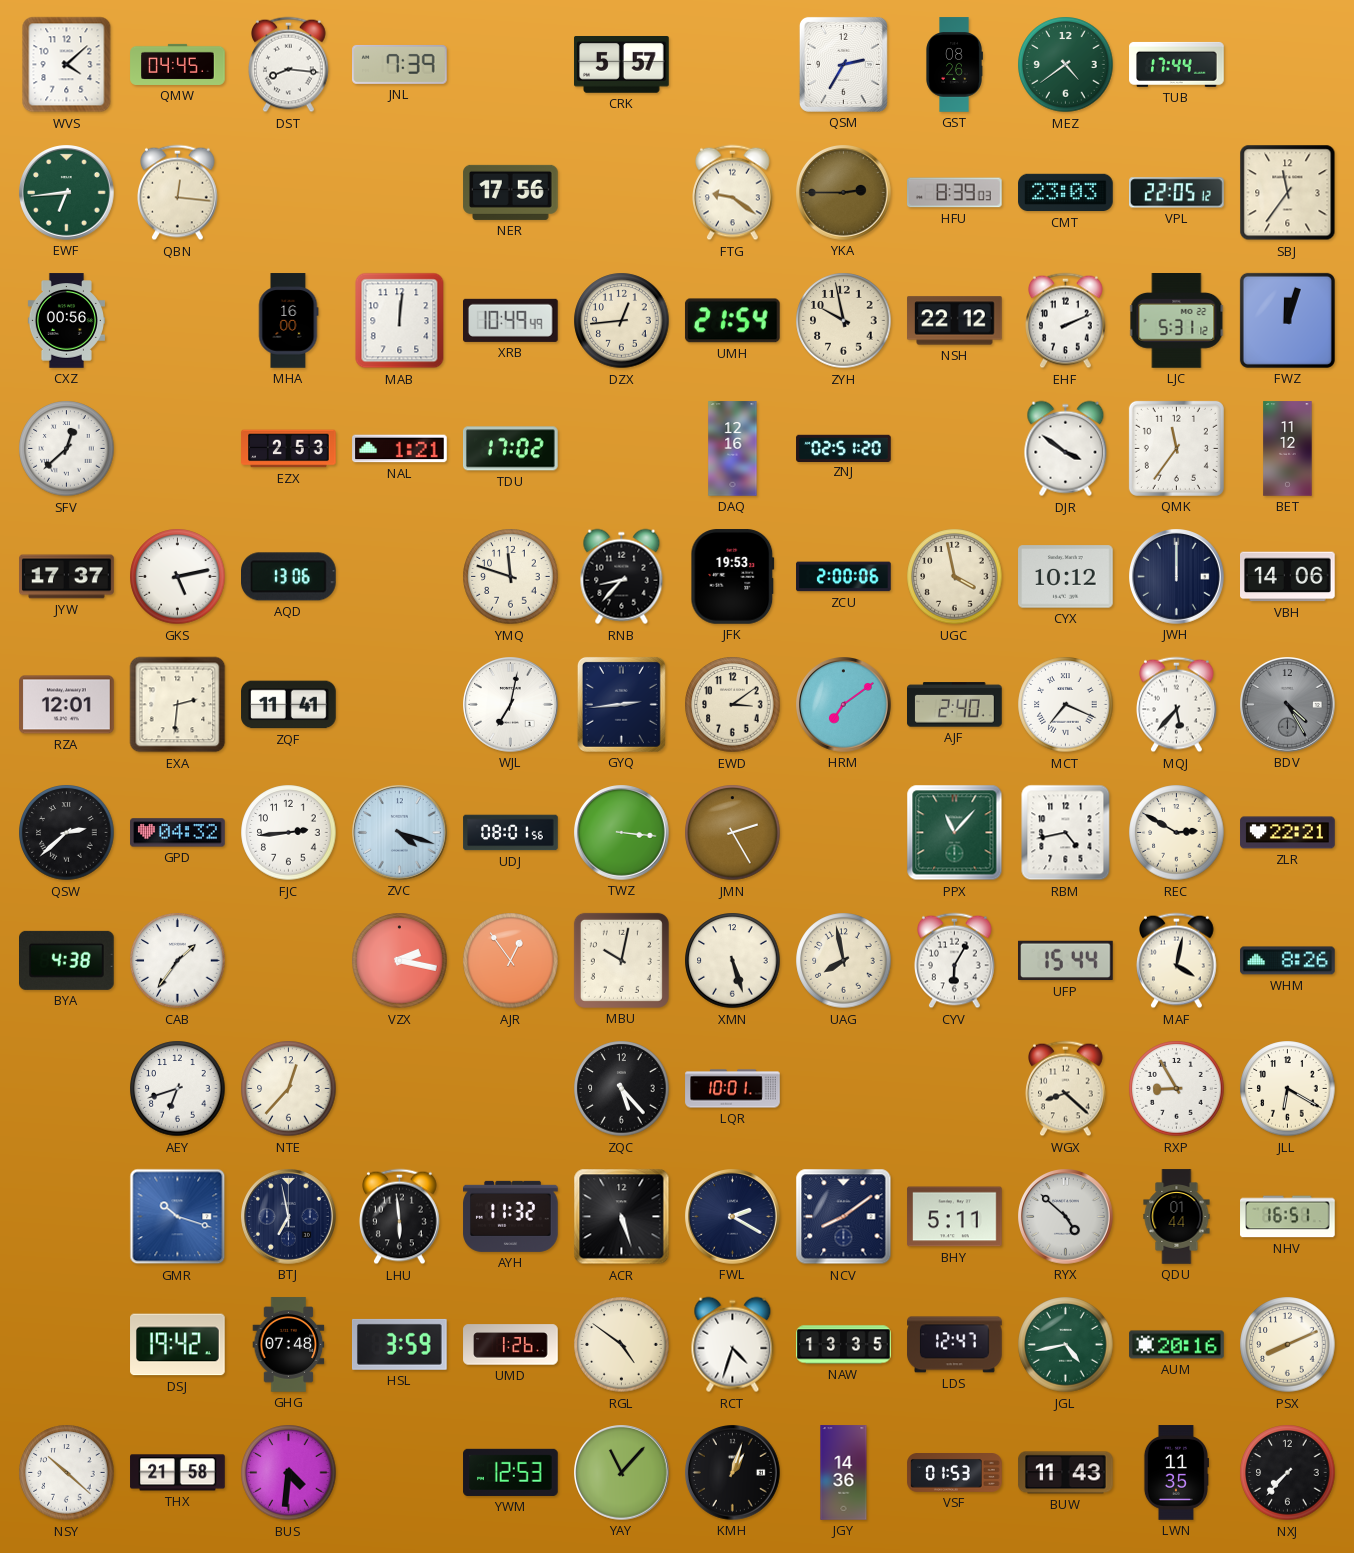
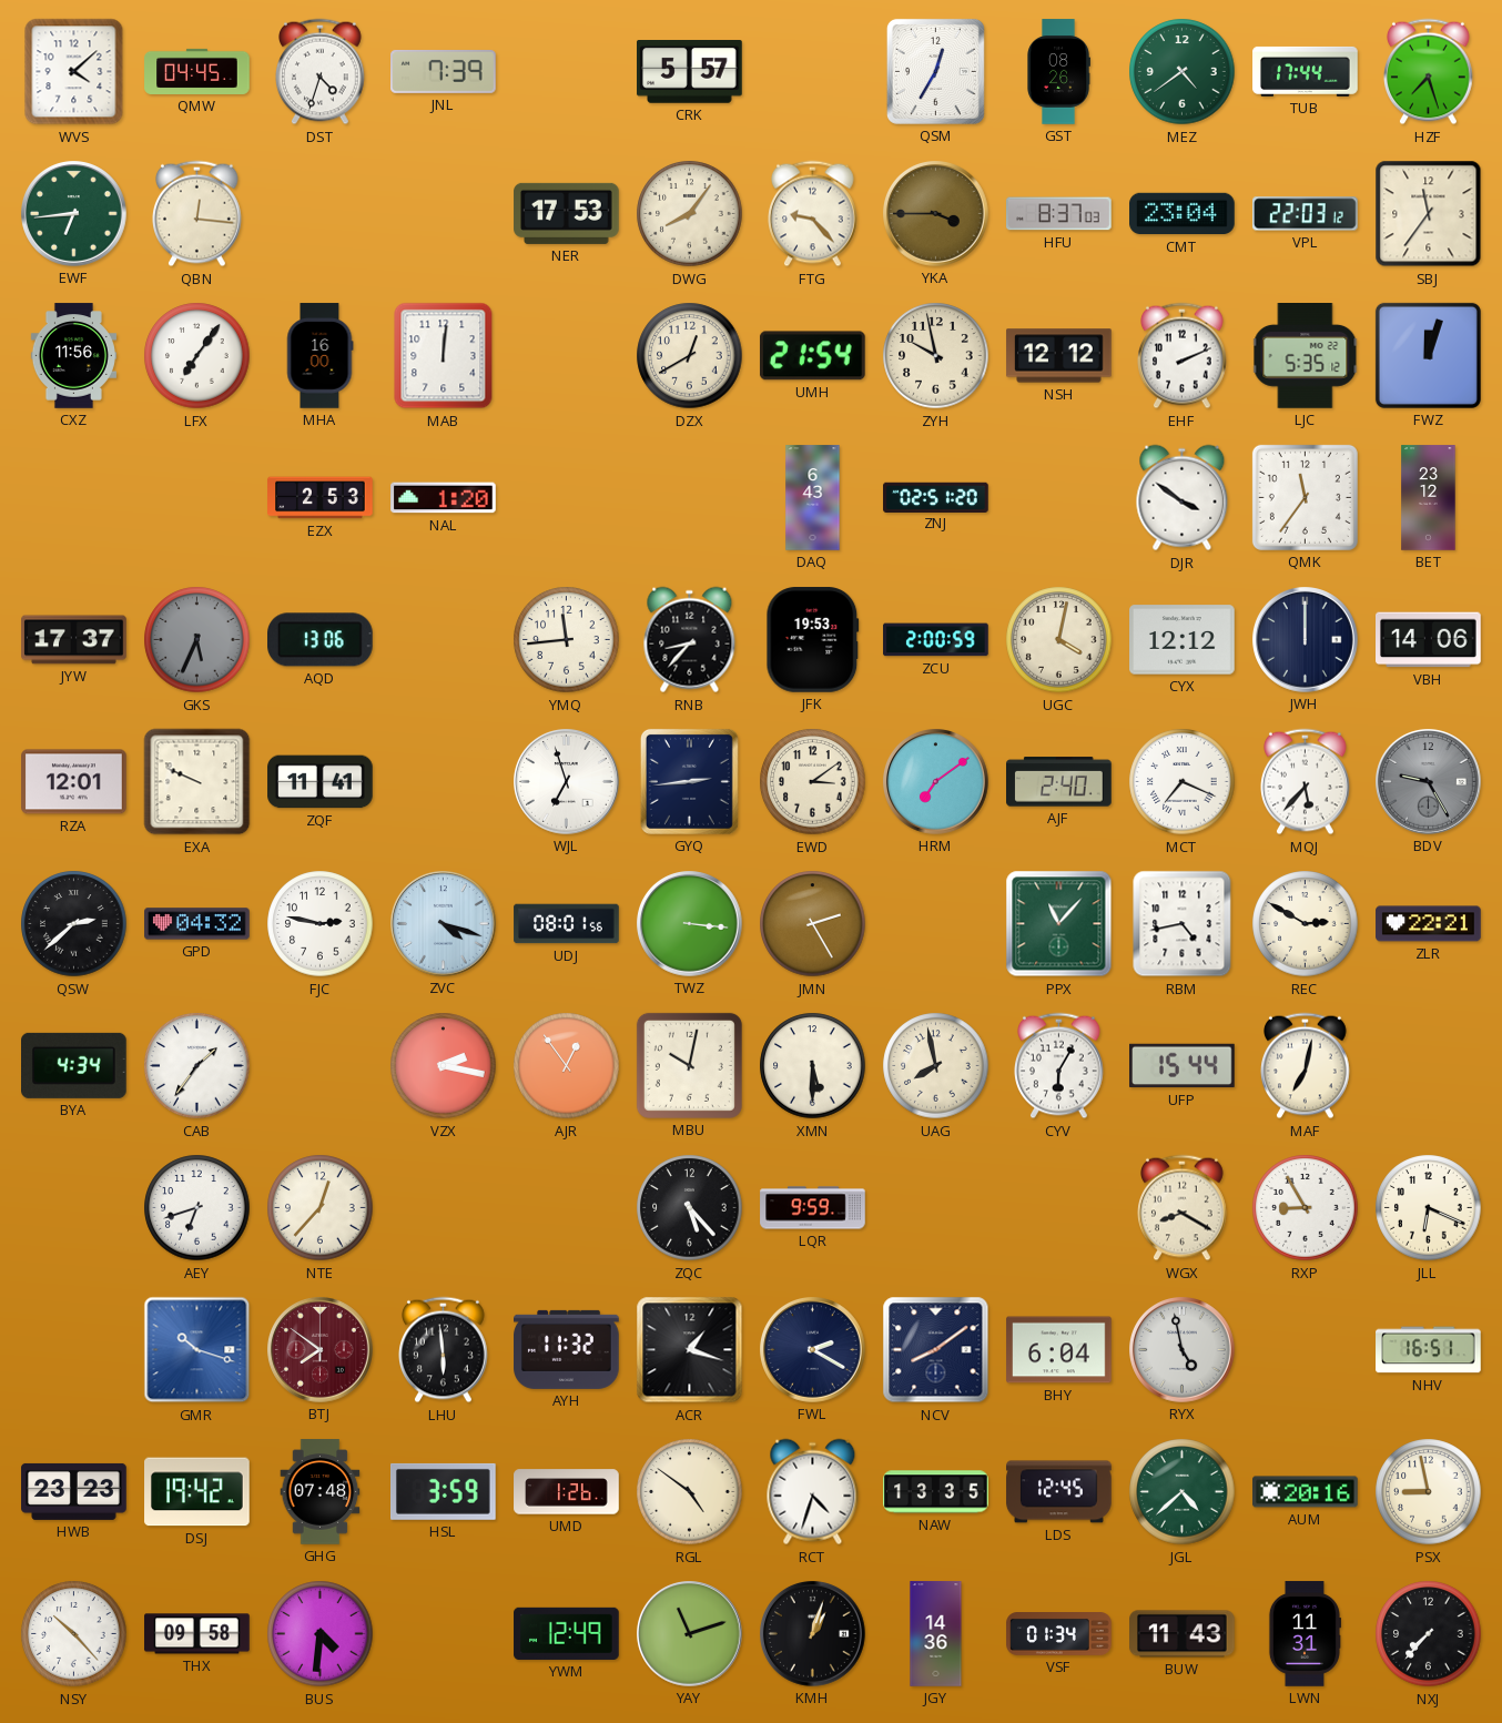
DST: 8:16 -> 4:33
QSM: 2:35 -> 12:35
HZF: none -> 7:27
NER: 17:56 -> 17:53
DWG: none -> 8:06
FTG: 9:21 -> 9:23
YKA: 2:45 -> 3:45
HFU: 8:39 -> 8:37
CMT: 23:03 -> 23:04
VPL: 22:05 -> 22:03
CXZ: 00:56 -> 11:56
LFX: none -> 7:06
XRB: 10:49 -> none
DZX: 12:44 -> 12:40
NSH: 22:12 -> 12:12
LJC: 5:31 -> 5:35
SFV: 12:38 -> none
NAL: 1:21 -> 1:20
TDU: 17:02 -> none
DAQ: 12:16 -> 6:43
BET: 11:12 -> 23:12
GKS: 5:13 -> 5:34
GKS dial: white -> grey
YMQ: 11:48 -> 11:44
ZCU: 2:00:06 -> 2:00:59
UGC: 3:58 -> 4:02
CYX: 10:12 -> 12:12
EXA: 2:31 -> 9:49
WJL: 7:02 -> 6:57
BDV: 4:25 -> 9:25
FJC: 2:44 -> 2:47
BYA: 4:38 -> 4:34
XMN: 5:27 -> 5:30
MAF: 4:02 -> 7:02
WHM: 8:26 -> none
LQR: 10:01 -> 9:59
WGX: 8:22 -> 8:20
JLL: 6:20 -> 6:19
BTJ: 6:58 -> 7:51
BTJ dial: navy -> burgundy
ACR: 5:27 -> 1:18
BHY: 5:11 -> 6:04
RYX: 4:52 -> 4:58
QDU: 01:44 -> none
HWB: none -> 23:23
LDS: 12:47 -> 12:45
JGL: 4:43 -> 4:38
PSX: 8:11 -> 8:58
NSY: 10:22 -> 10:23
THX: 21:58 -> 09:58
YWM: 12:53 -> 12:49
YAY: 11:07 -> 11:12
VSF: 01:53 -> 01:34
LWN: 11:35 -> 11:31
